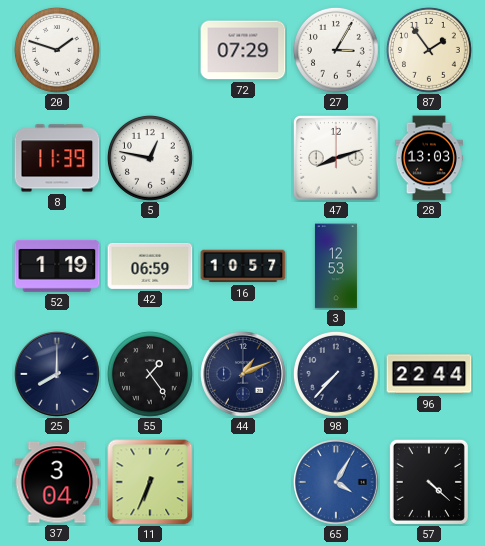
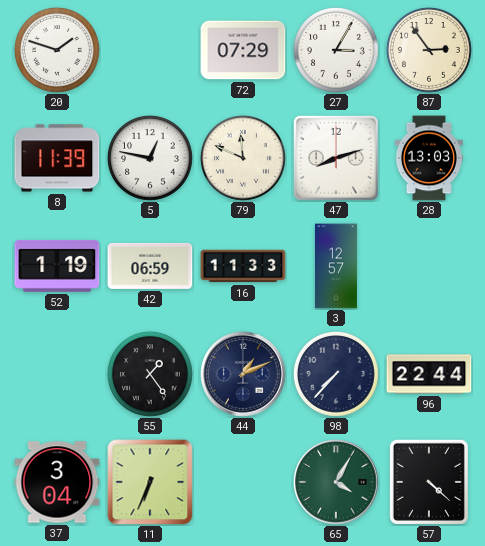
87: 1:54 -> 2:54
79: none -> 11:49
16: 10:57 -> 11:33
3: 12:53 -> 12:57
25: 8:00 -> none
65 dial: blue -> green
